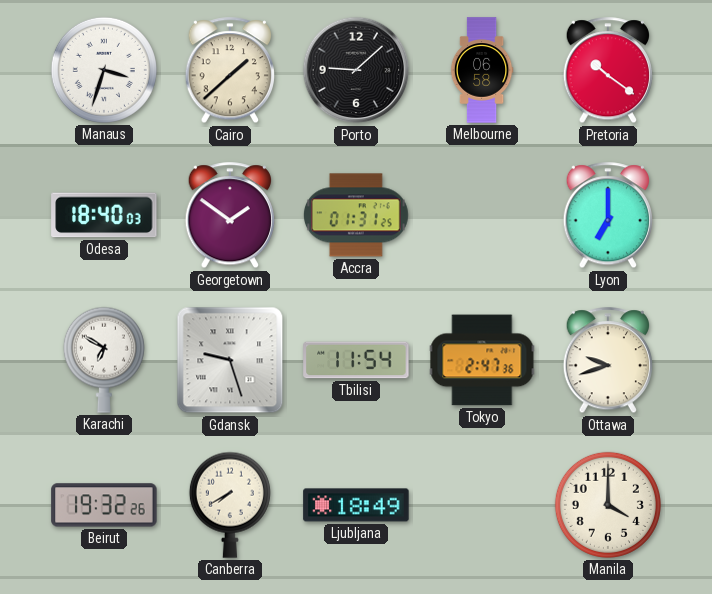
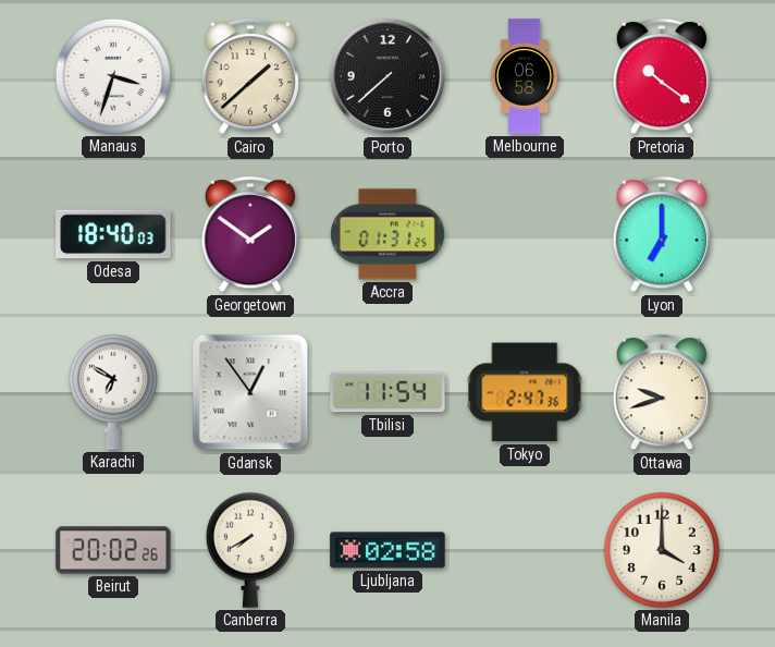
Porto: 9:08 -> 7:38
Gdansk: 9:27 -> 12:54
Beirut: 19:32 -> 20:02
Ljubljana: 18:49 -> 02:58
